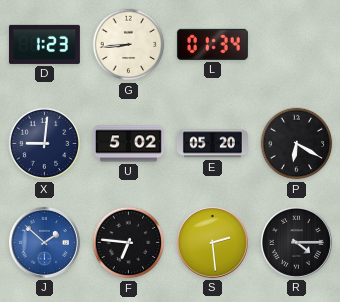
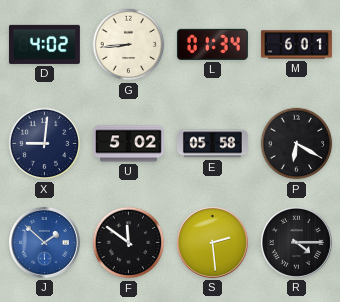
D: 1:23 -> 4:02
M: none -> 6:01
E: 05:20 -> 05:58
F: 6:46 -> 11:51
